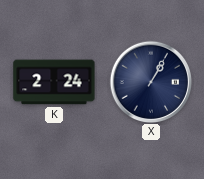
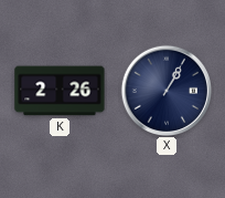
K: 2:24 -> 2:26
